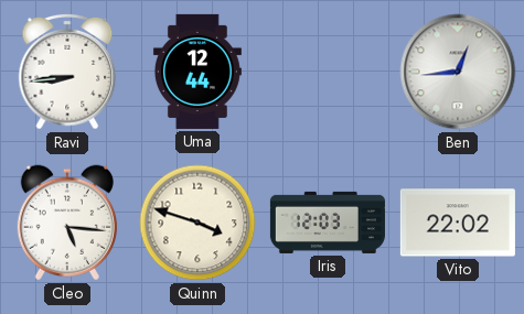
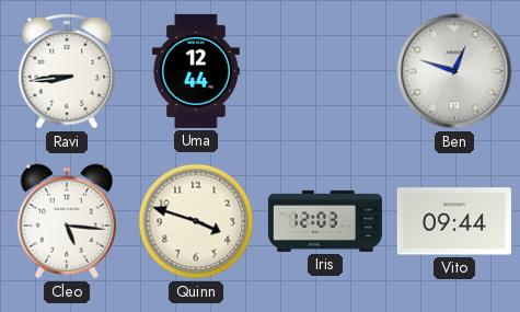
Ben: 12:44 -> 12:48
Vito: 22:02 -> 09:44
